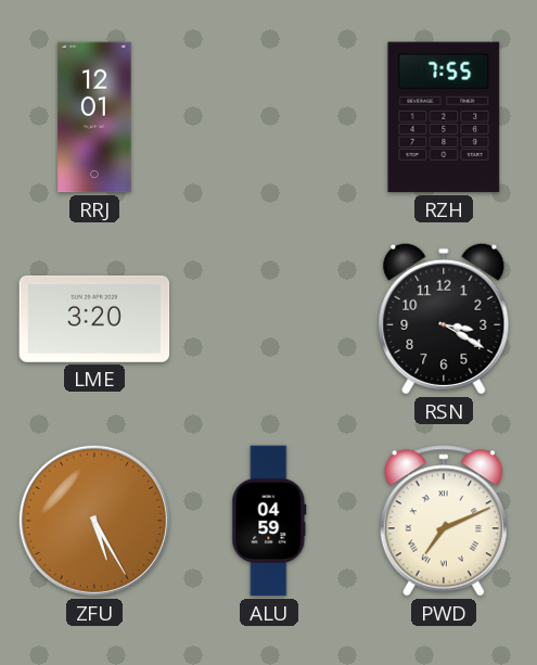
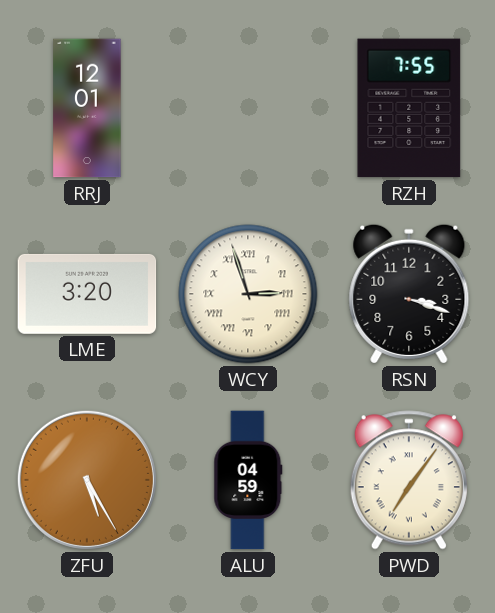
WCY: none -> 2:57
RSN: 3:20 -> 3:18
PWD: 7:11 -> 7:06
